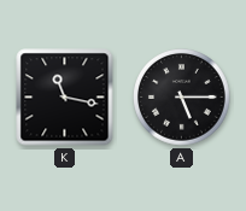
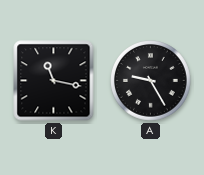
A: 5:15 -> 9:25
